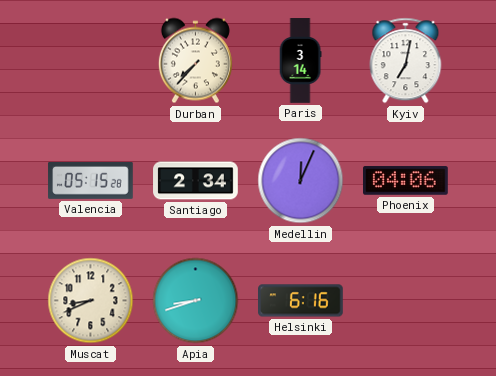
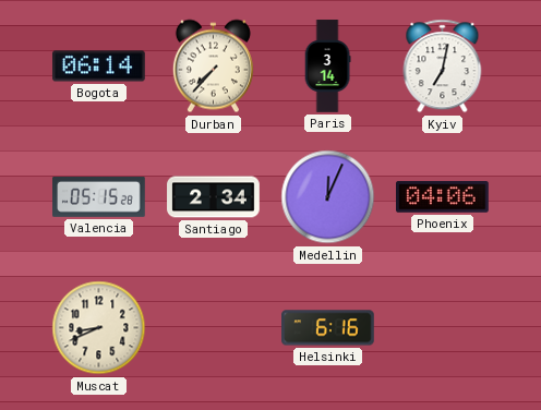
Bogota: none -> 06:14
Apia: 8:42 -> none
